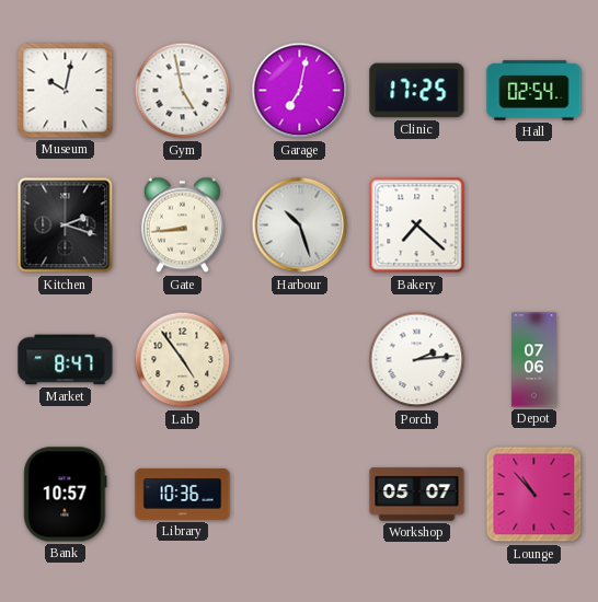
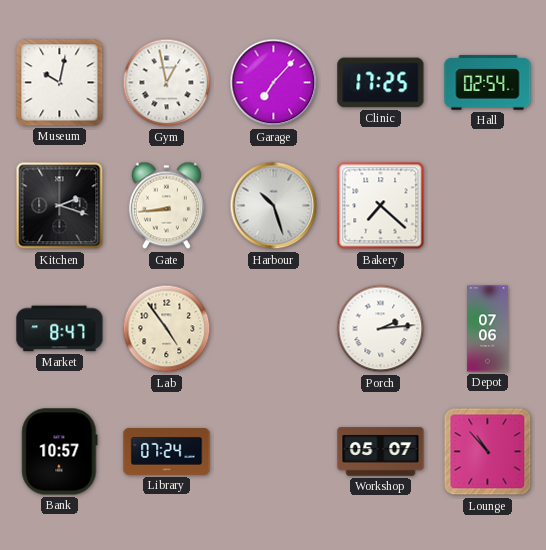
Gym: 4:58 -> 12:58
Garage: 7:02 -> 7:07
Library: 10:36 -> 07:24
